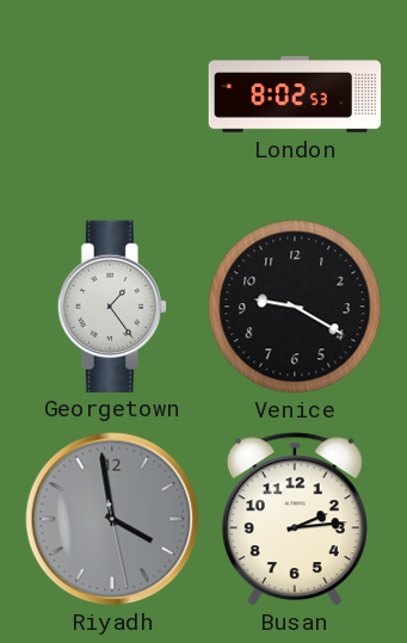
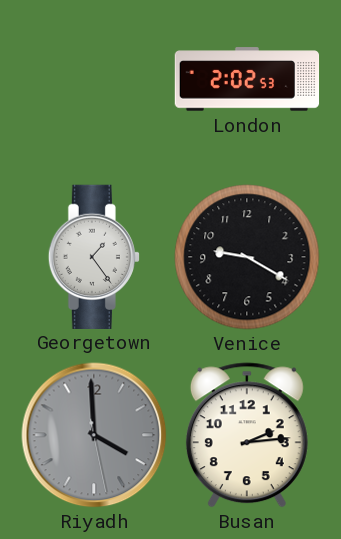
London: 8:02 -> 2:02
Riyadh: 3:58 -> 3:59
